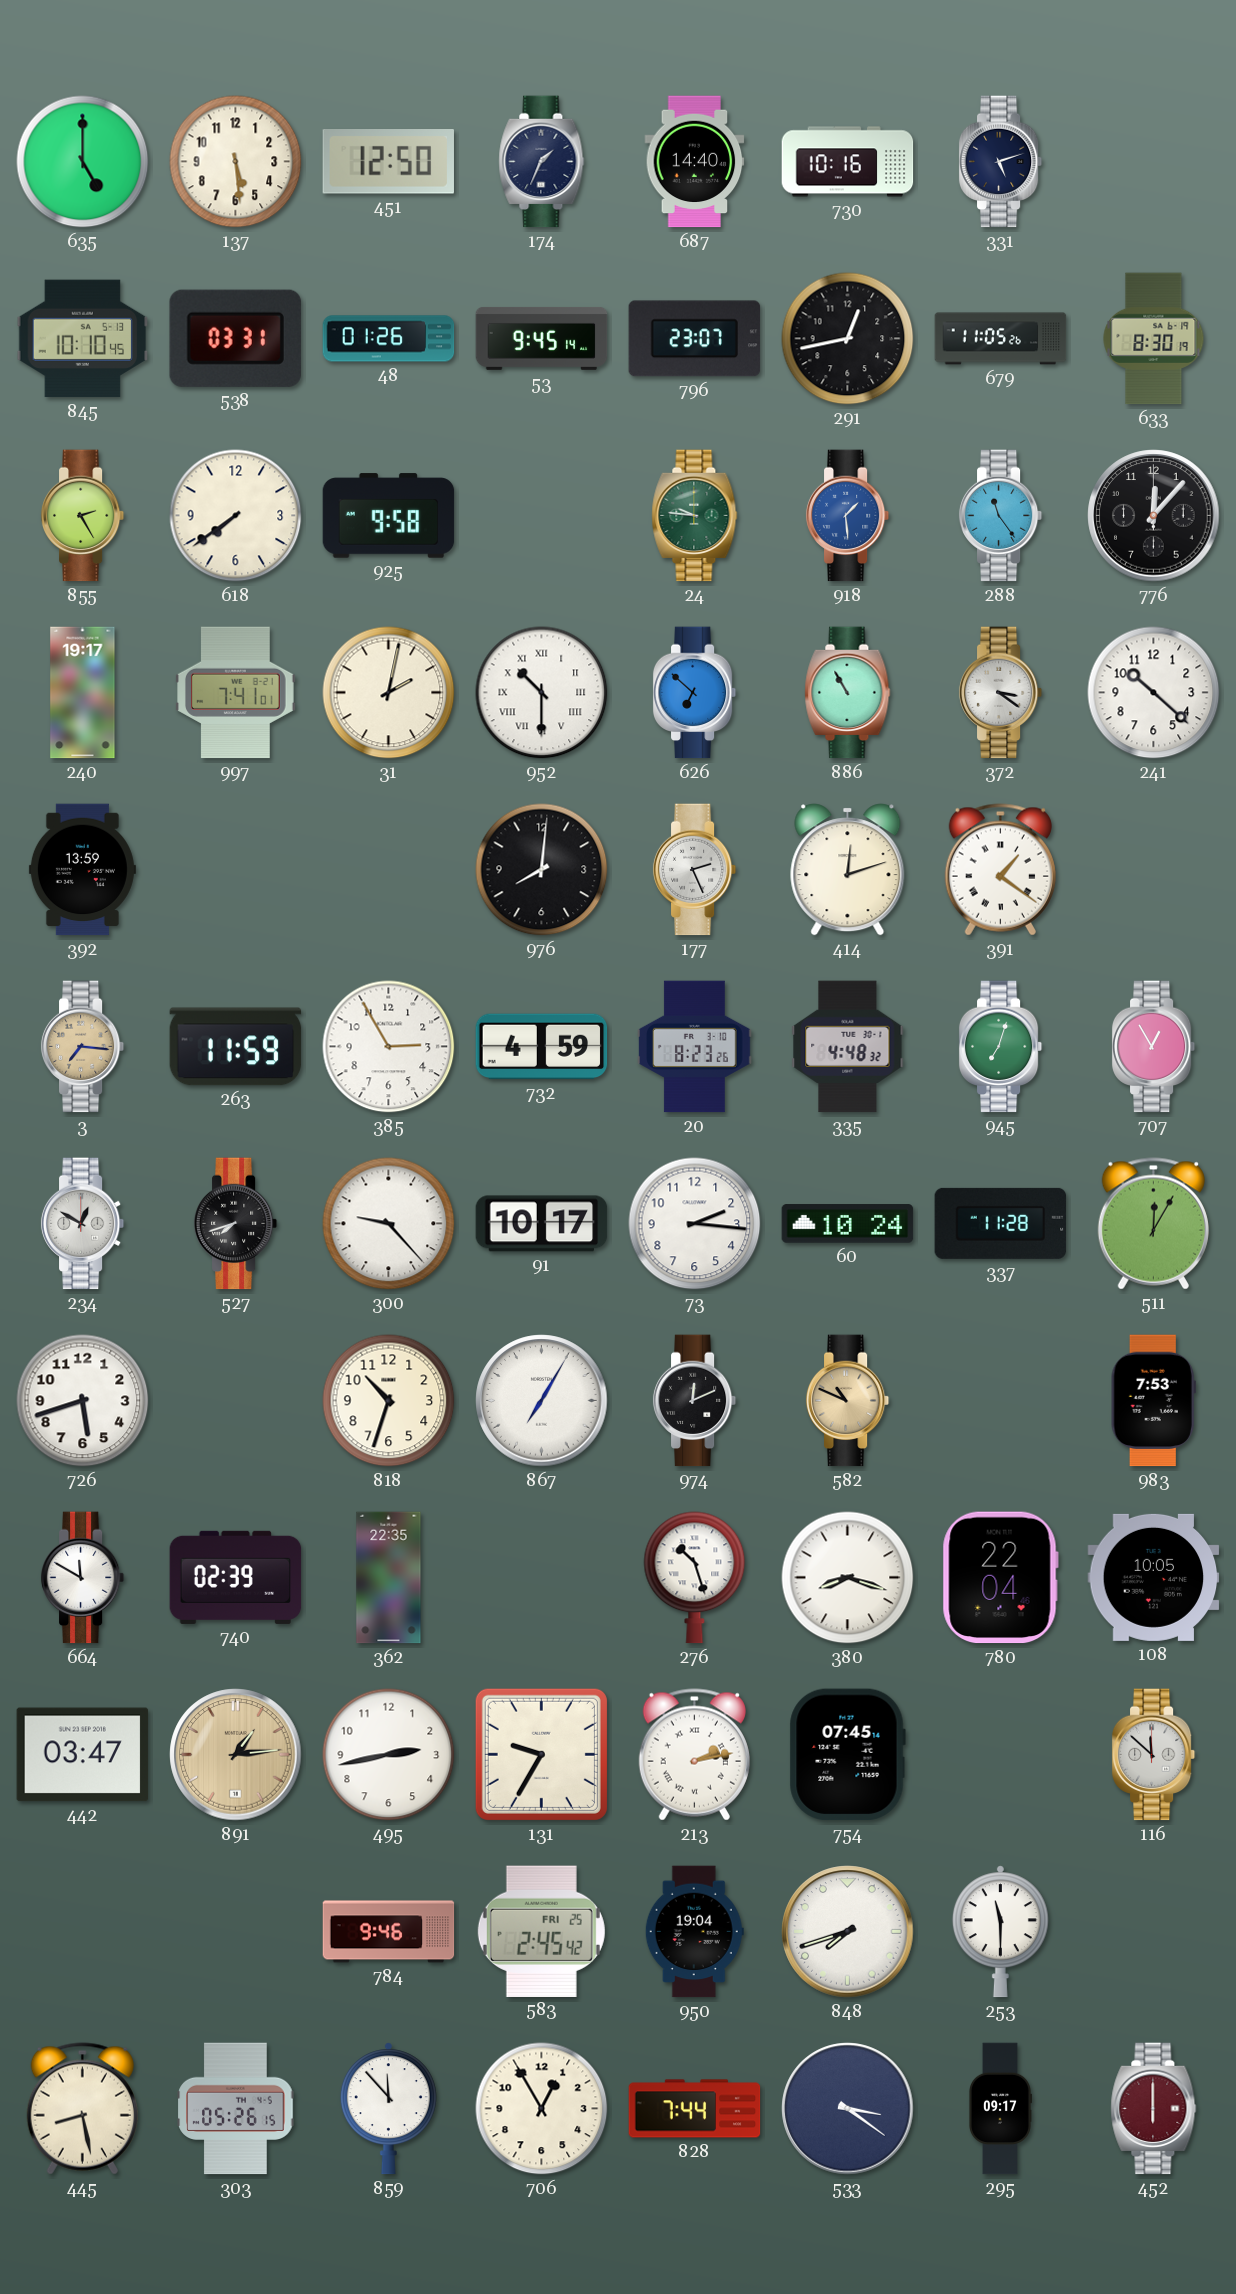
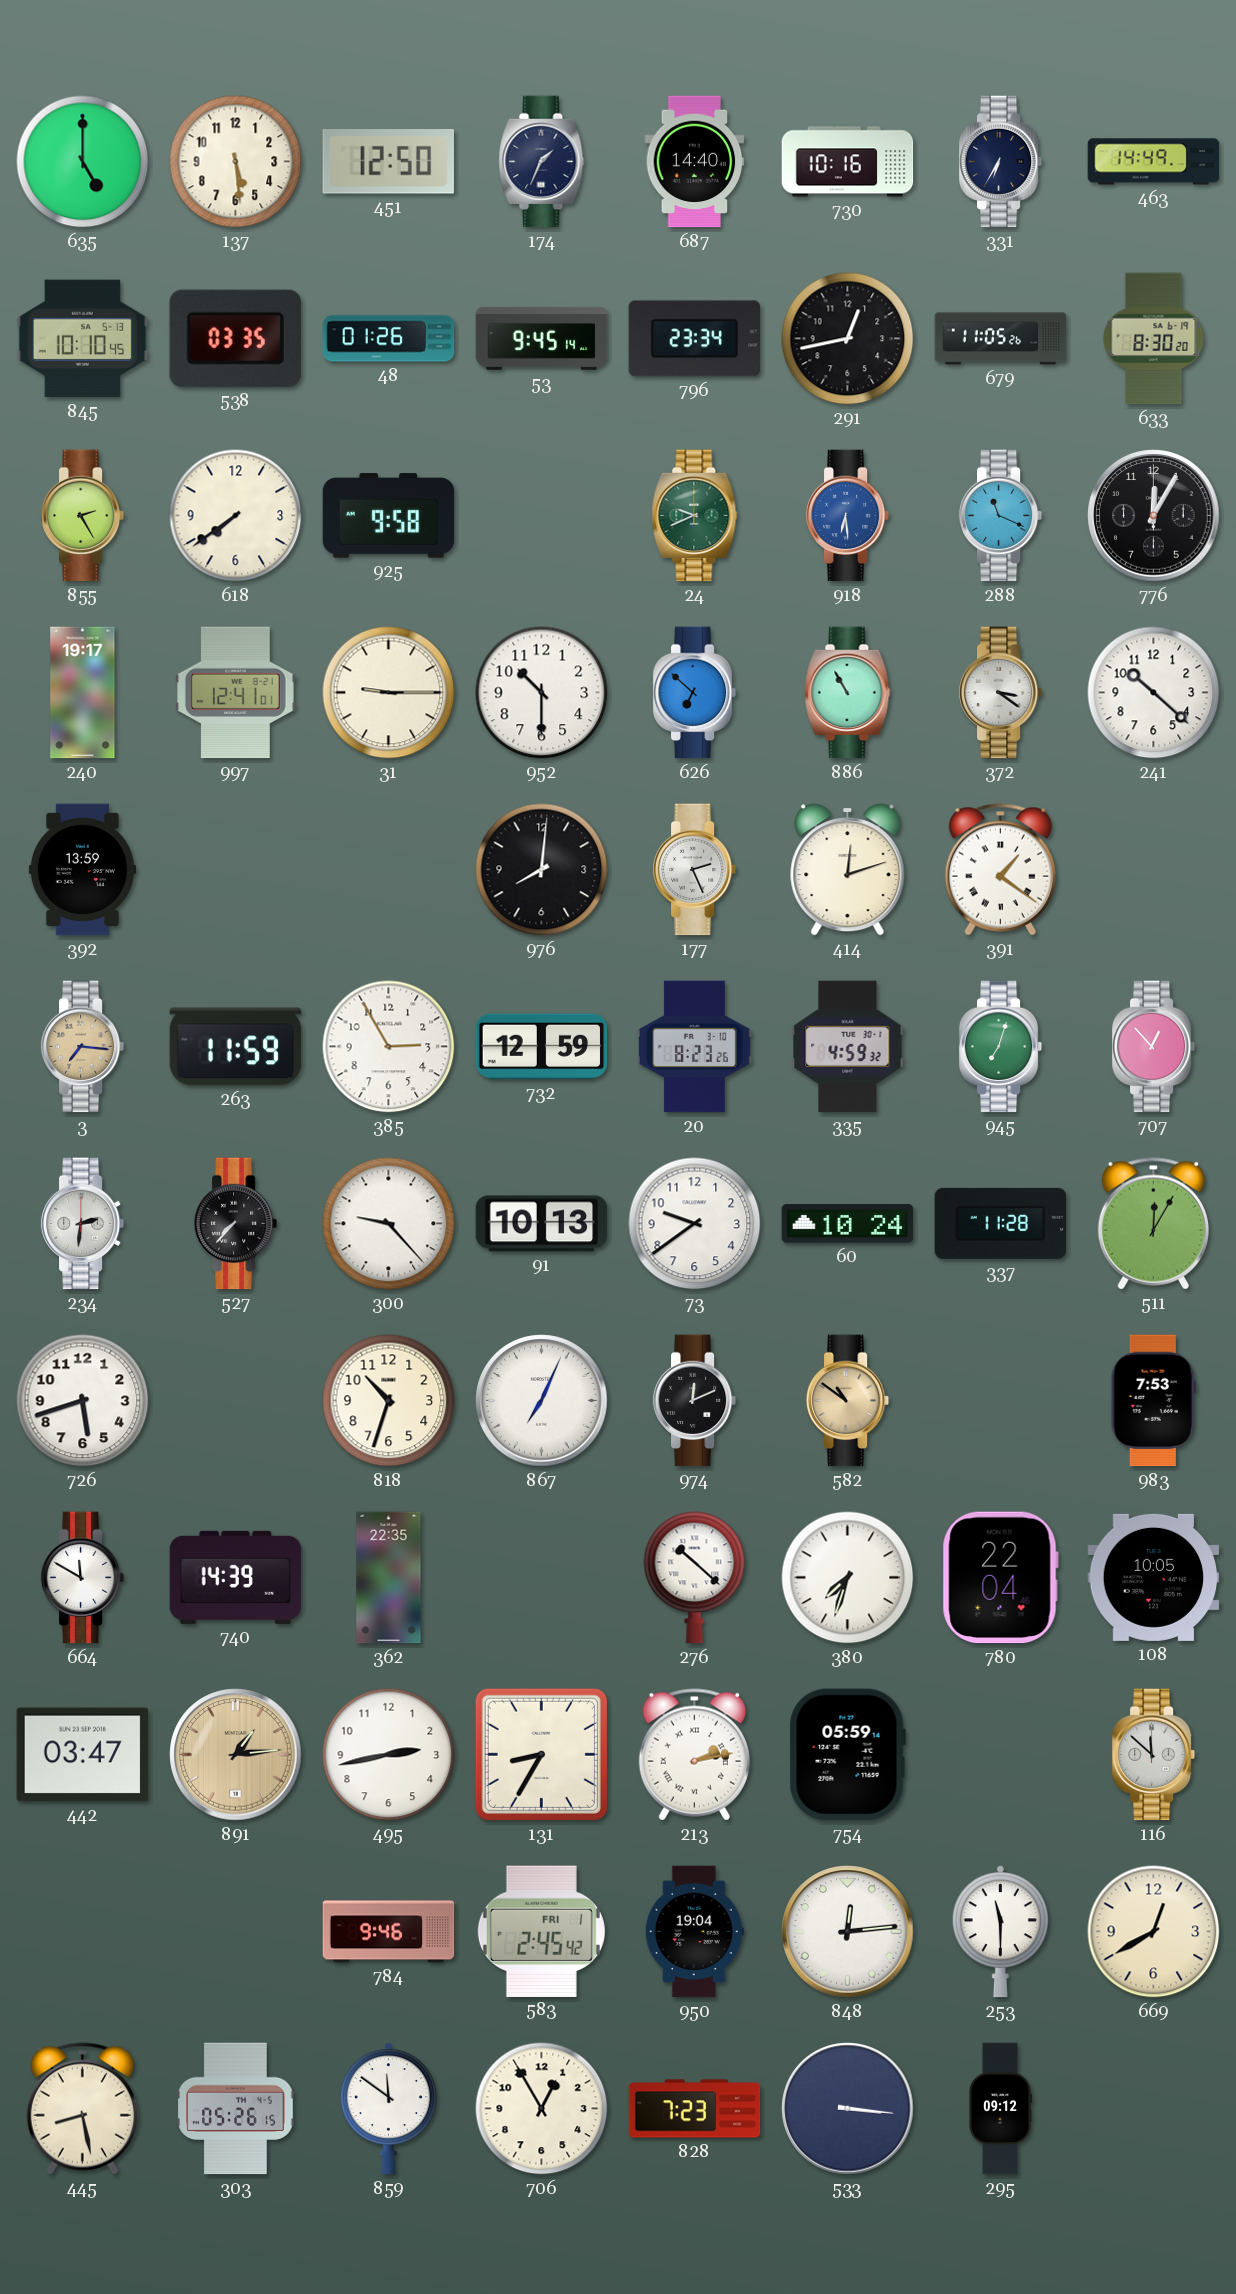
331: 5:12 -> 6:35
463: none -> 14:49
538: 03:31 -> 03:35
796: 23:07 -> 23:34
633: 8:30:19 -> 8:30:20
24: 9:46 -> 9:41
918: 1:29 -> 6:29
288: 11:24 -> 11:19
776: 12:07 -> 12:05
997: 7:41 -> 12:41
31: 2:02 -> 9:15
952 numerals: Roman -> Arabic
732: 4:59 -> 12:59
335: 4:48 -> 4:59
707: 12:55 -> 12:53
234: 12:50 -> 2:31
527: 7:42 -> 7:37
91: 10:17 -> 10:13
73: 2:16 -> 9:39
867: 7:05 -> 7:04
582: 10:49 -> 10:51
740: 02:39 -> 14:39
276: 10:27 -> 10:22
380: 8:18 -> 7:33
131: 9:35 -> 8:35
754: 07:45 -> 05:59
583 date: FRI 25 -> FRI 1
848: 7:42 -> 12:14
669: none -> 12:40
859: 11:53 -> 11:51
828: 7:44 -> 7:23
533: 3:21 -> 3:16
295: 09:17 -> 09:12
452: 6:00 -> none
